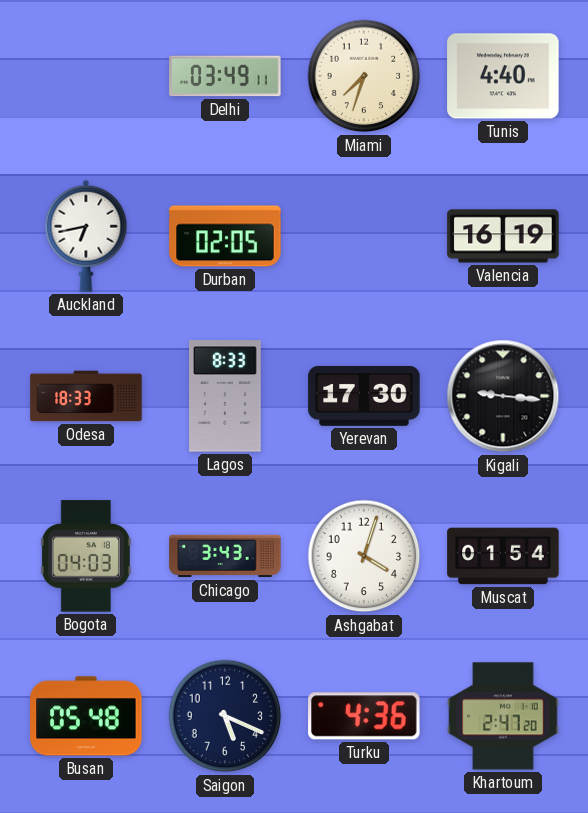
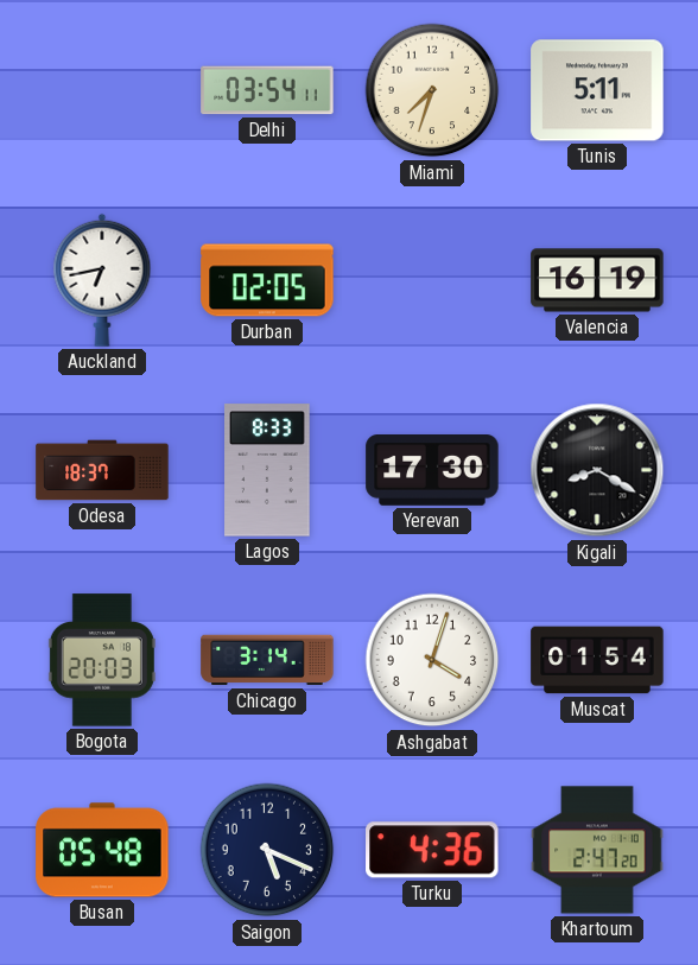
Delhi: 03:49 -> 03:54
Tunis: 4:40 -> 5:11
Odesa: 18:33 -> 18:37
Kigali: 9:16 -> 8:20
Bogota: 04:03 -> 20:03
Chicago: 3:43 -> 3:14
